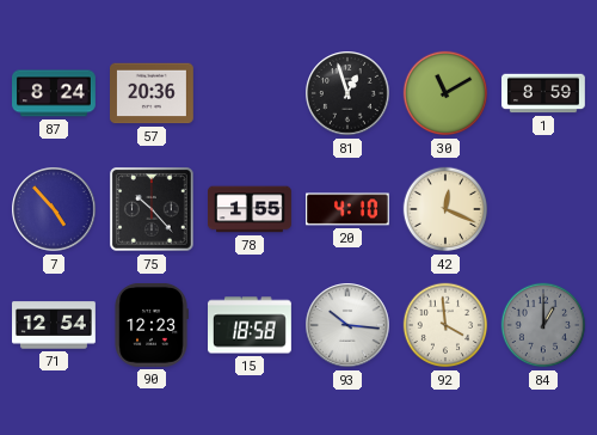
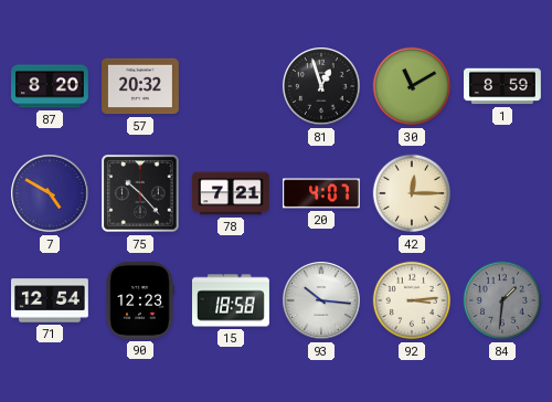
87: 8:24 -> 8:20
57: 20:36 -> 20:32
7: 4:53 -> 4:50
78: 1:55 -> 7:21
20: 4:10 -> 4:07
42: 12:19 -> 12:15
92: 3:59 -> 3:14
84: 1:00 -> 1:31
